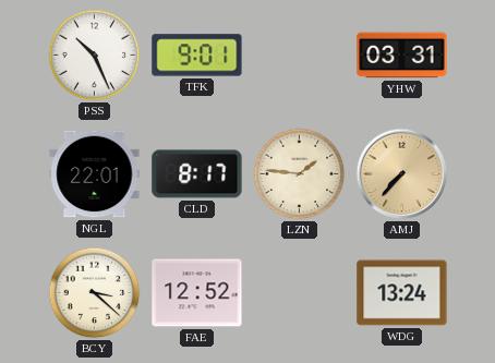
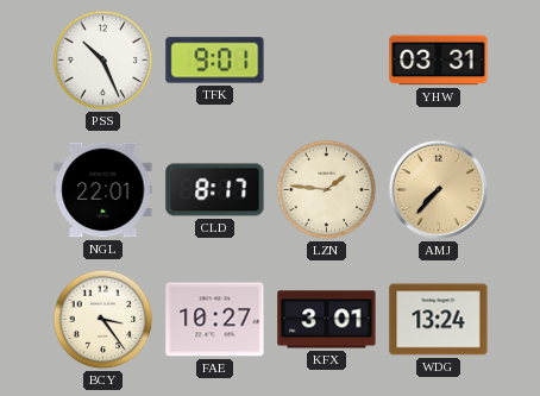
BCY: 3:22 -> 3:24
FAE: 12:52 -> 10:27
KFX: none -> 3:01
